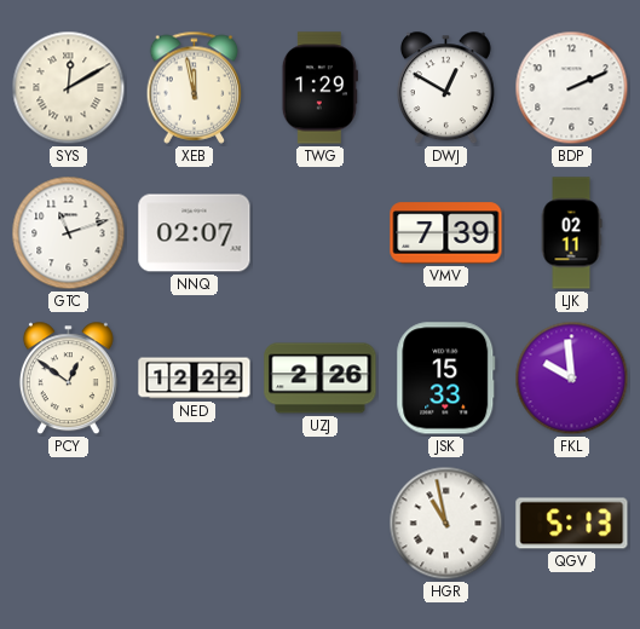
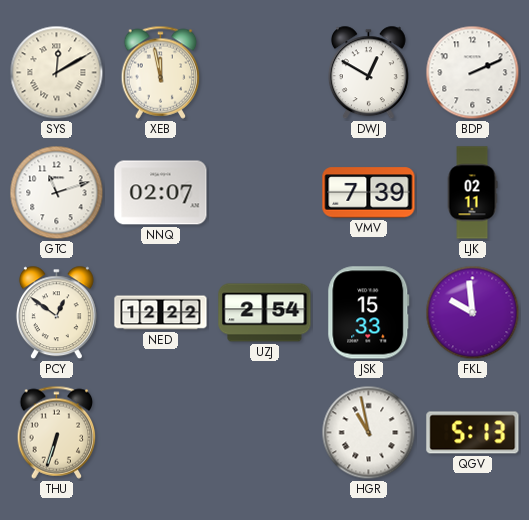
TWG: 1:29 -> none
UZJ: 2:26 -> 2:54
THU: none -> 6:33
